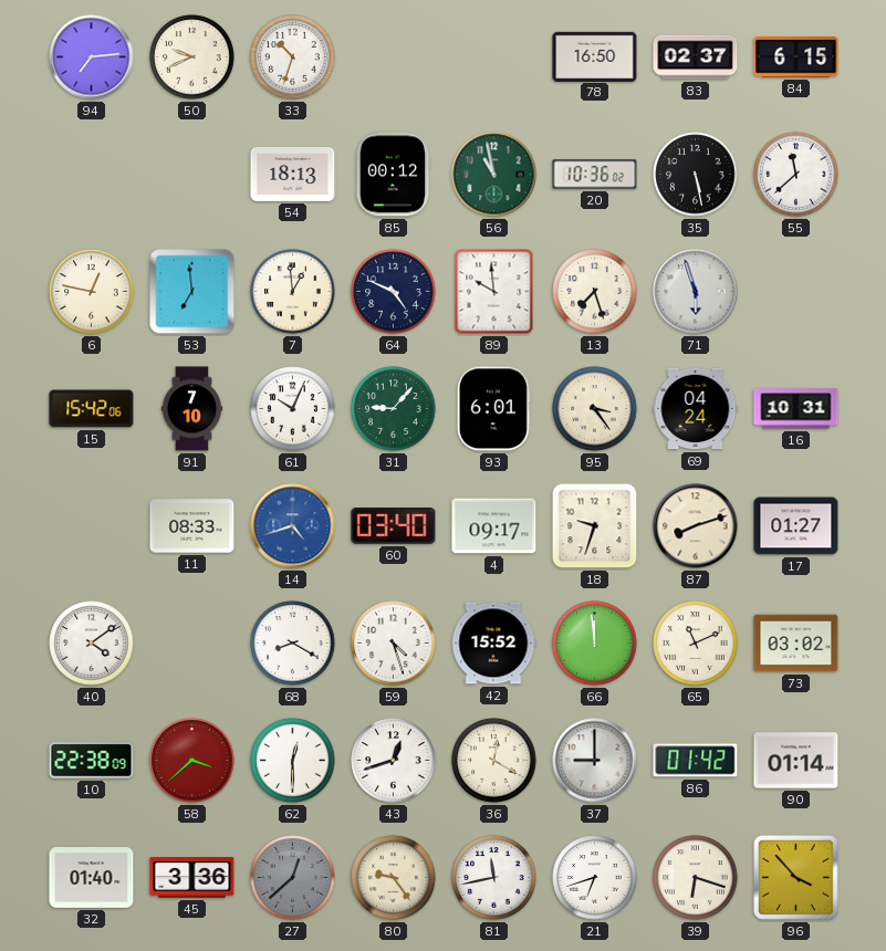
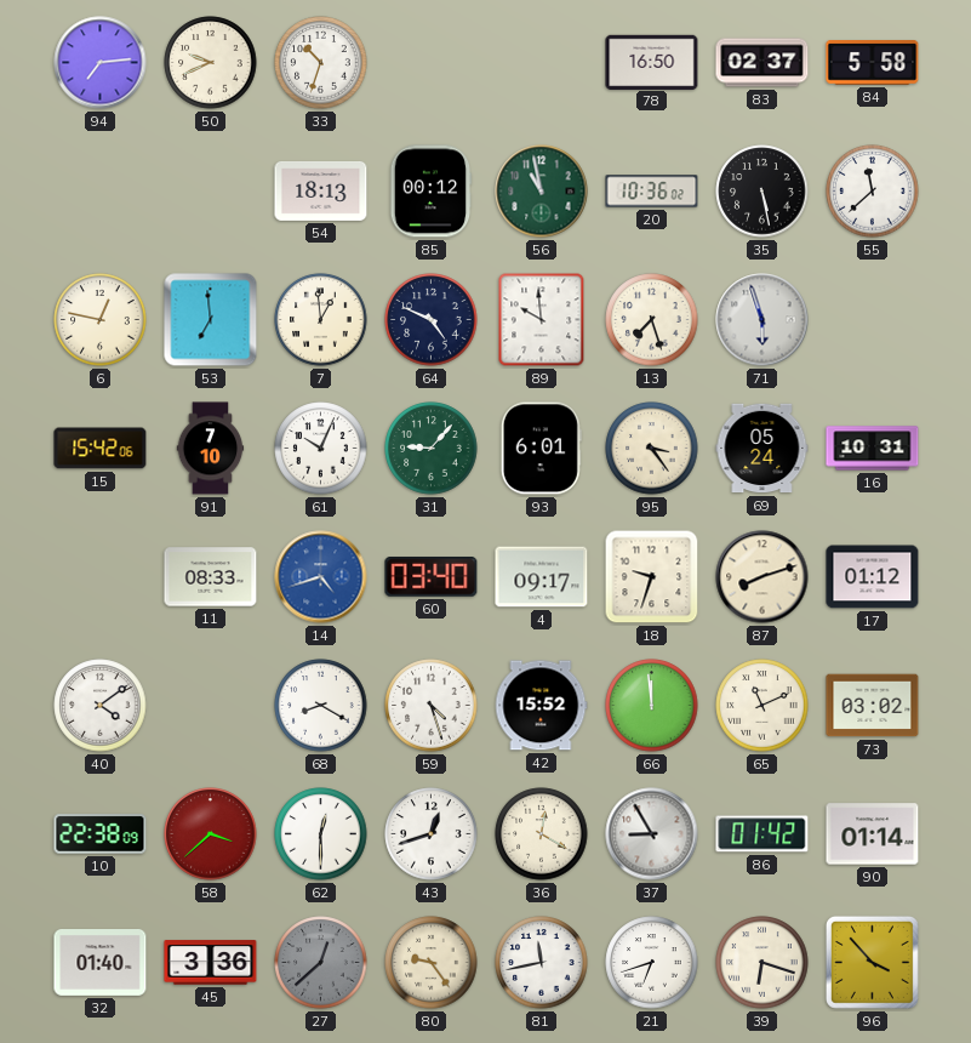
84: 6:15 -> 5:58
69: 04:24 -> 05:24
17: 01:27 -> 01:12
37: 9:00 -> 8:55
